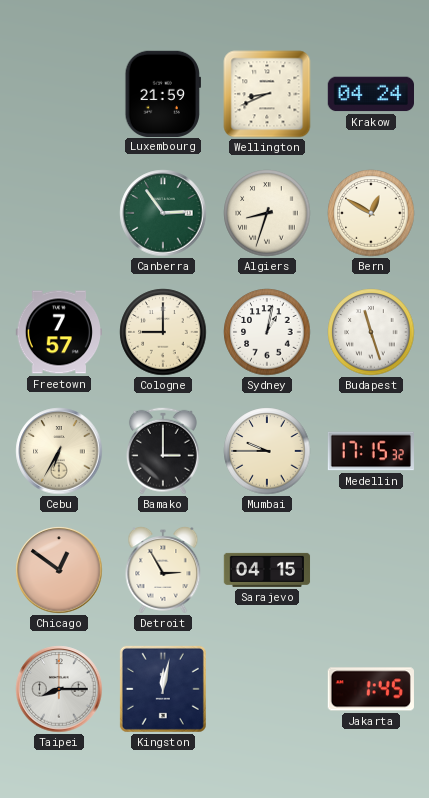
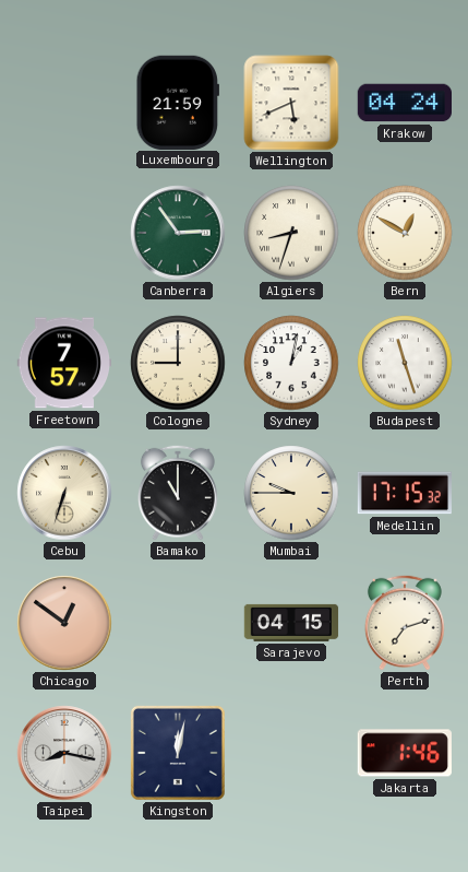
Wellington: 8:41 -> 5:41
Cebu: 6:35 -> 6:33
Bamako: 3:00 -> 11:00
Detroit: 2:55 -> none
Perth: none -> 7:12
Taipei: 8:15 -> 8:17
Jakarta: 1:45 -> 1:46
